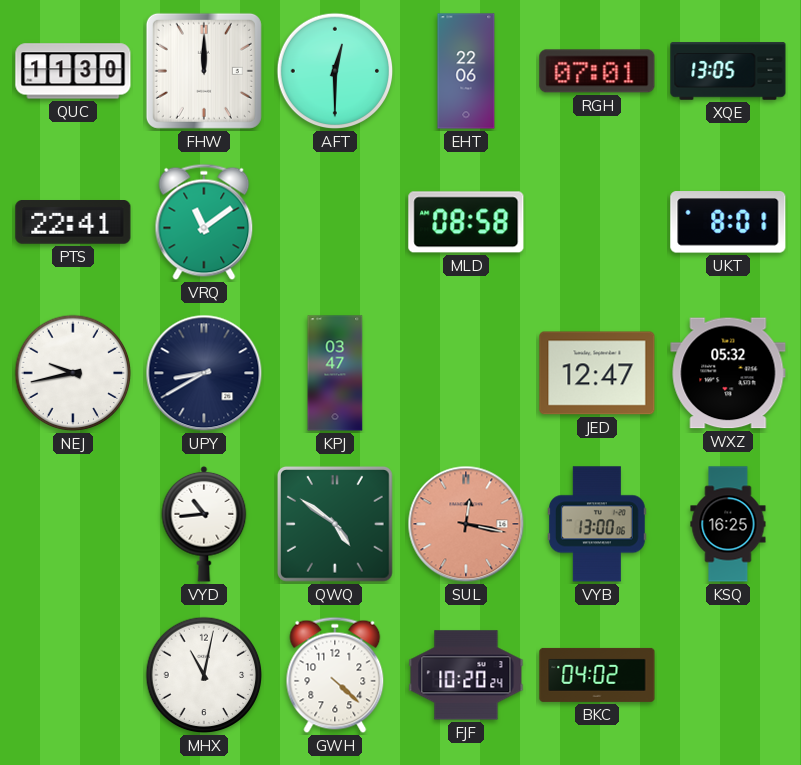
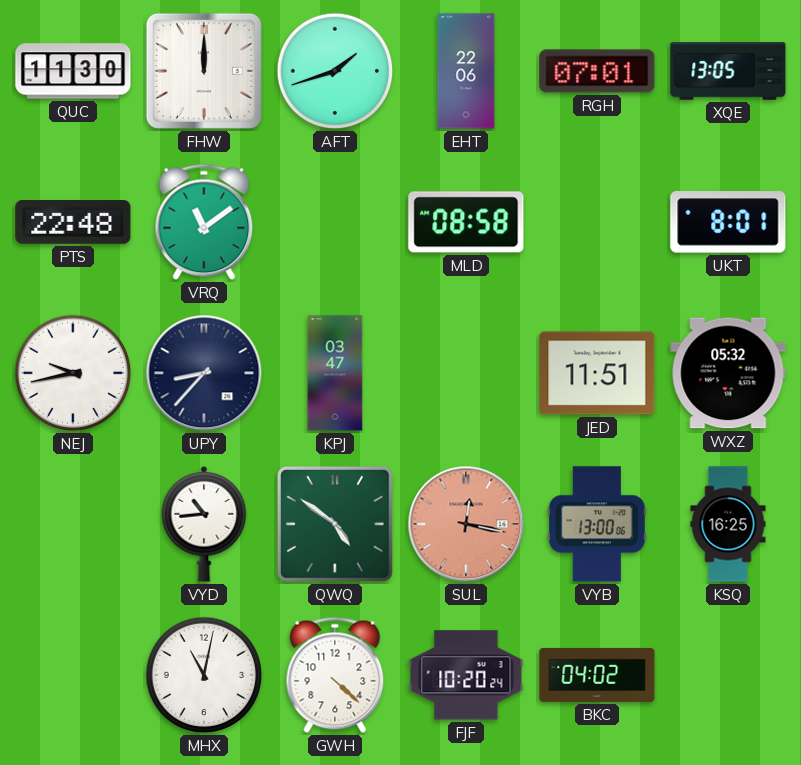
AFT: 12:30 -> 1:42
PTS: 22:41 -> 22:48
UPY: 8:40 -> 8:37
JED: 12:47 -> 11:51
